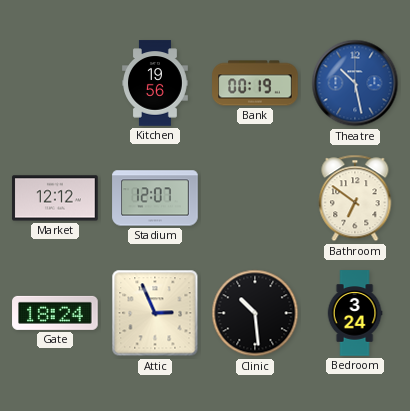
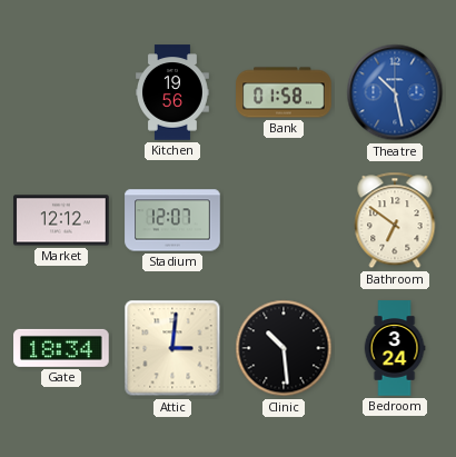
Bank: 00:19 -> 01:58
Gate: 18:24 -> 18:34
Attic: 2:56 -> 3:01
